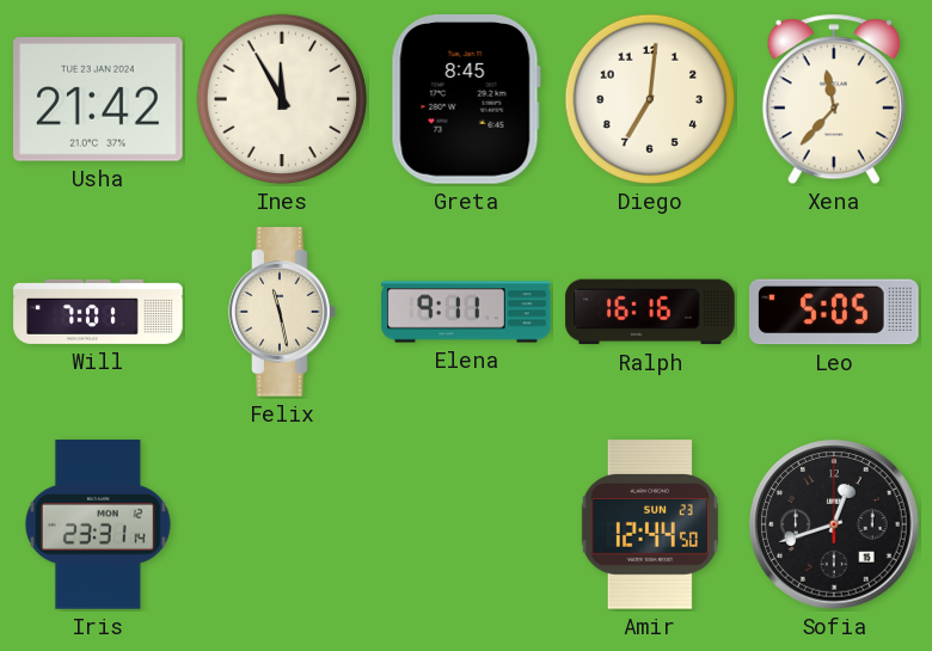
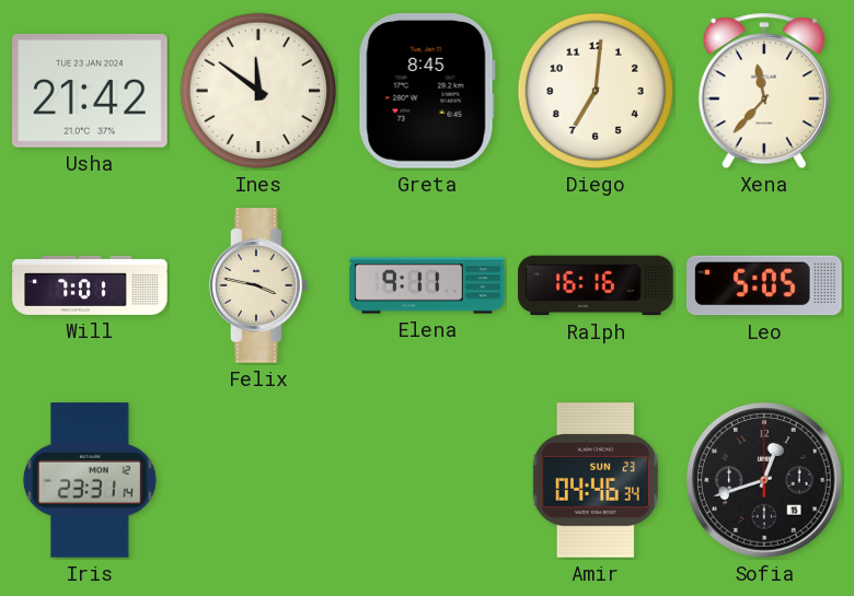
Ines: 11:55 -> 11:51
Felix: 11:28 -> 3:47
Amir: 12:44 -> 04:46
